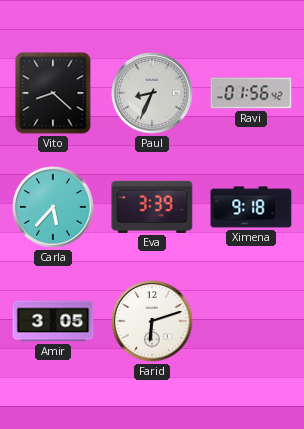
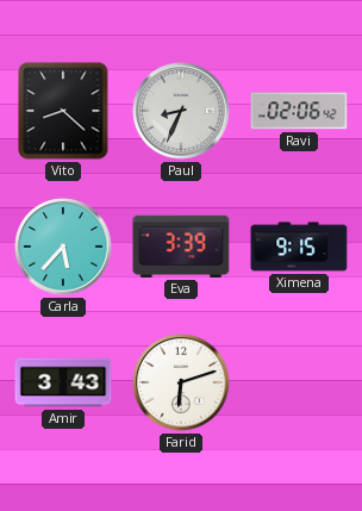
Ravi: 01:56 -> 02:06
Ximena: 9:18 -> 9:15
Amir: 3:05 -> 3:43
